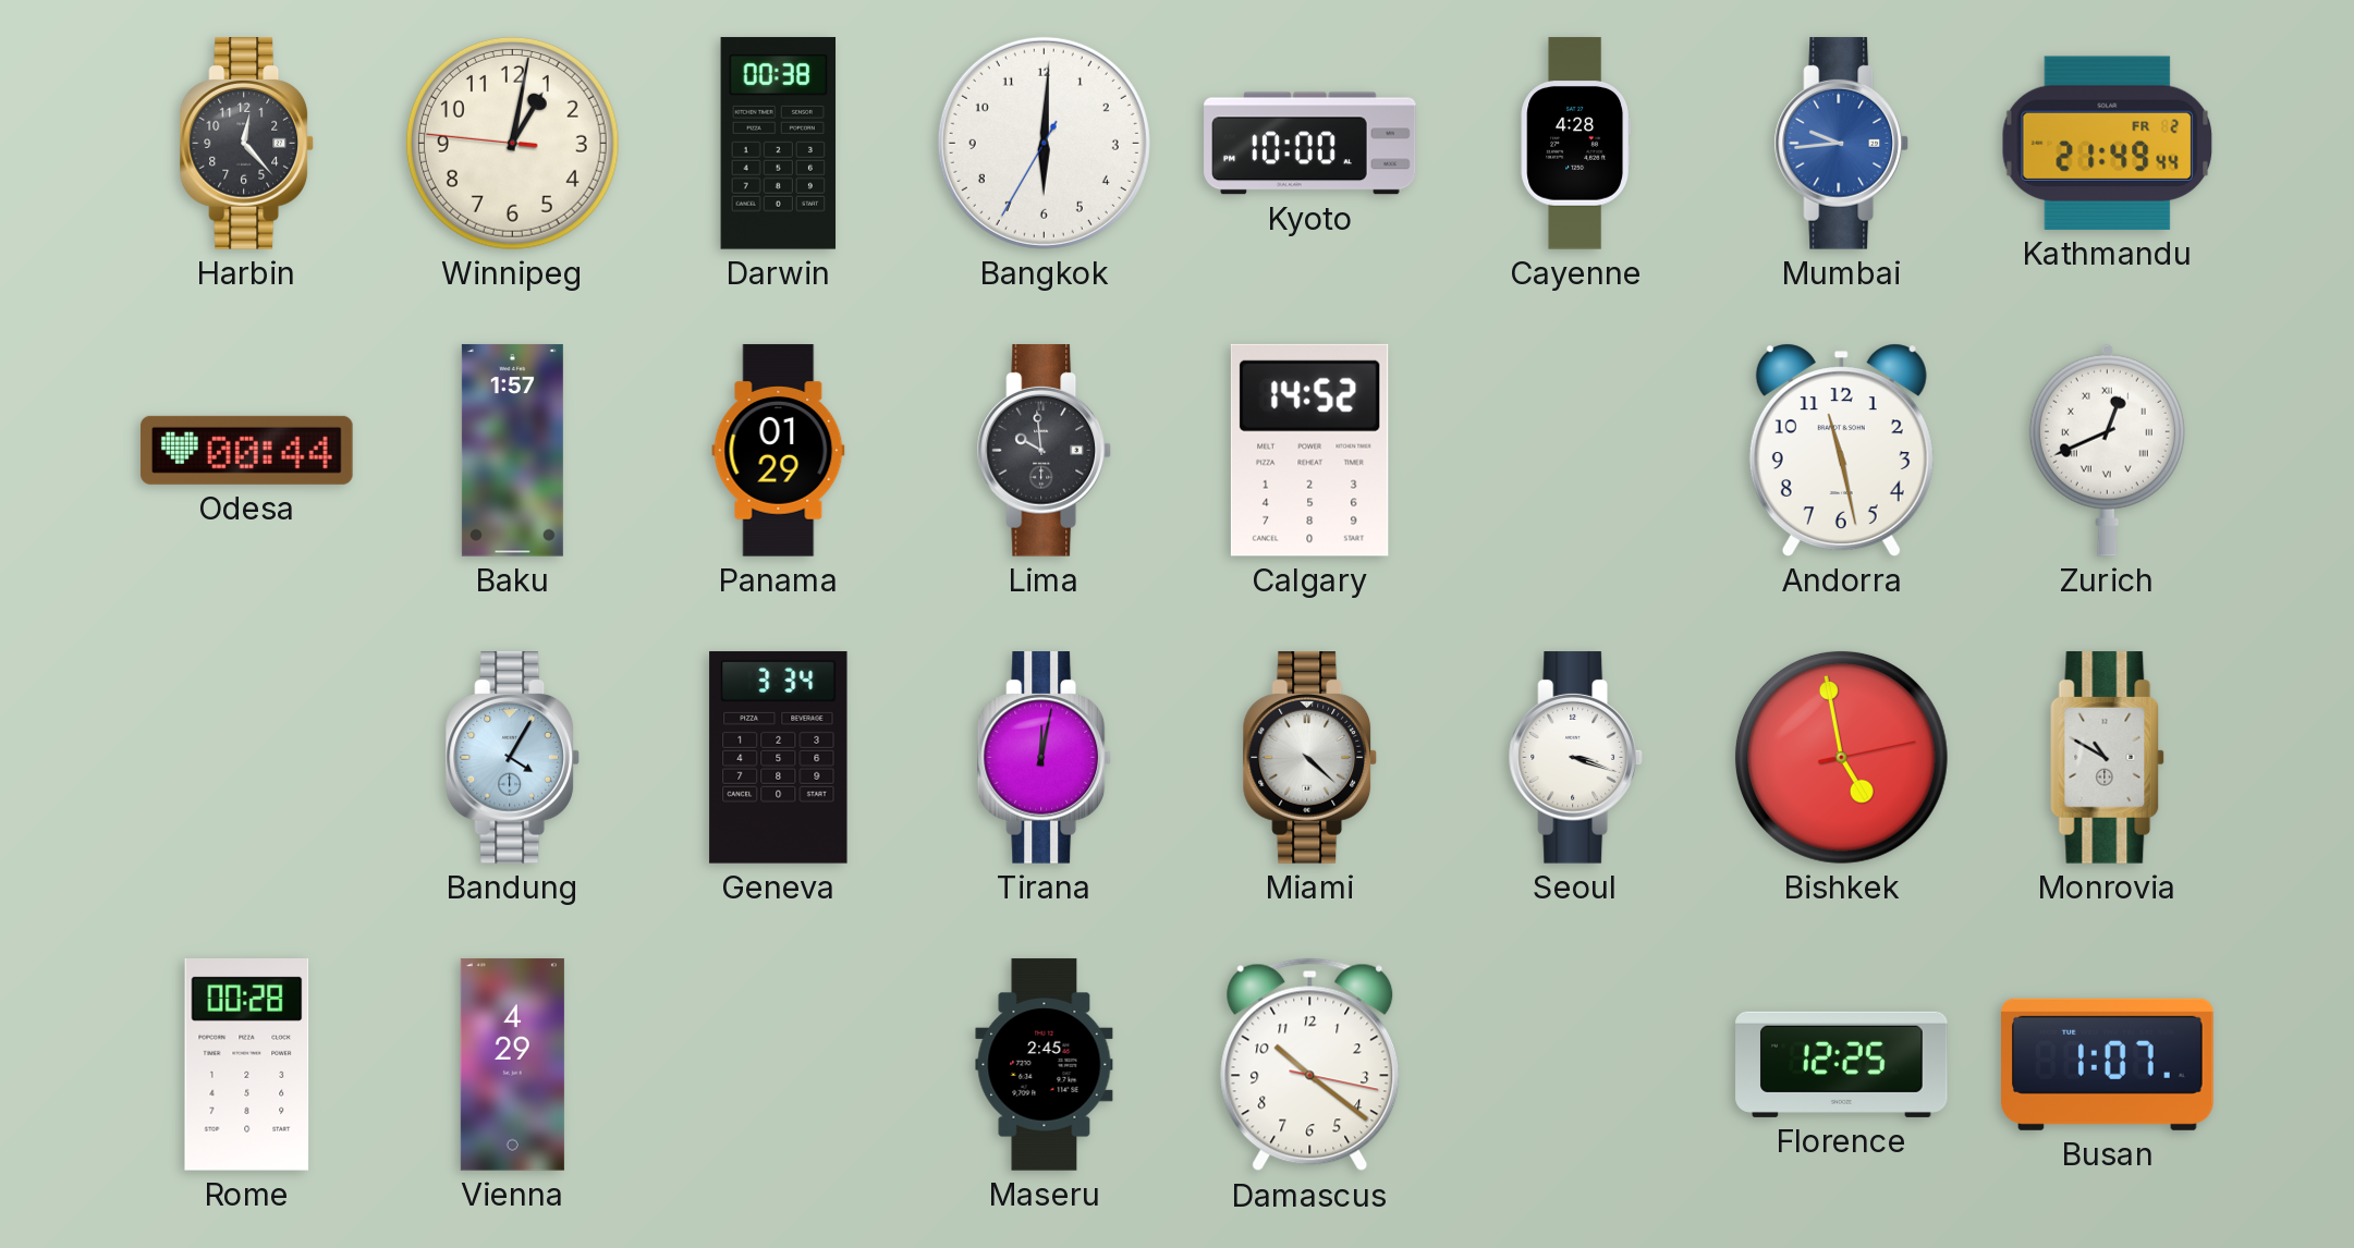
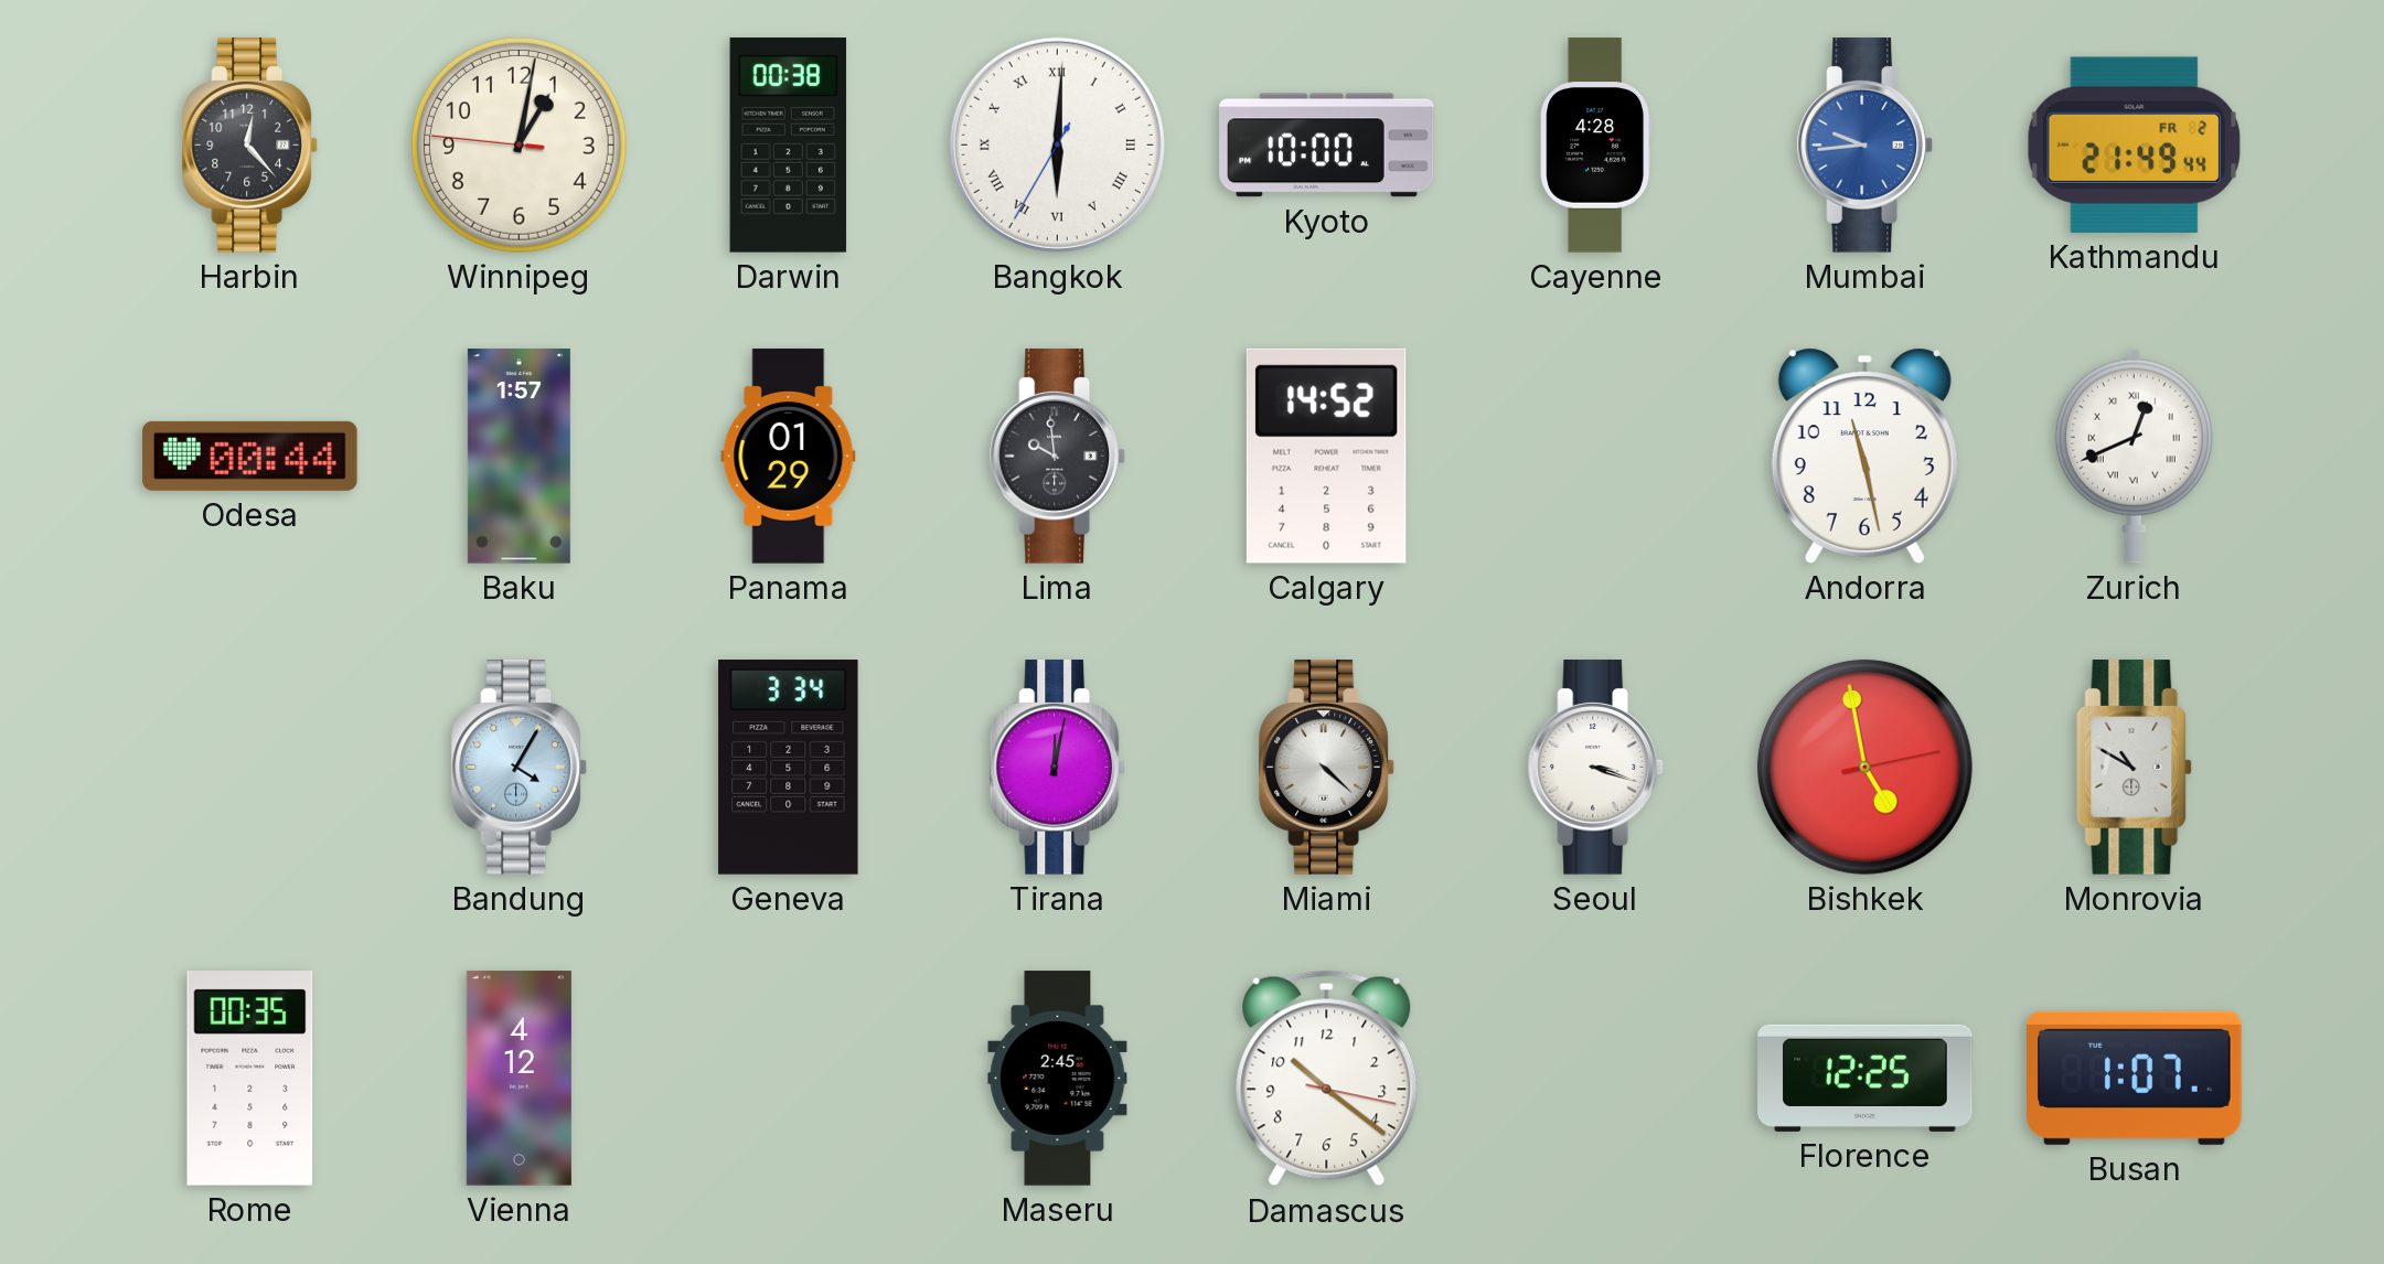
Bangkok numerals: Arabic -> Roman
Rome: 00:28 -> 00:35
Vienna: 4:29 -> 4:12
